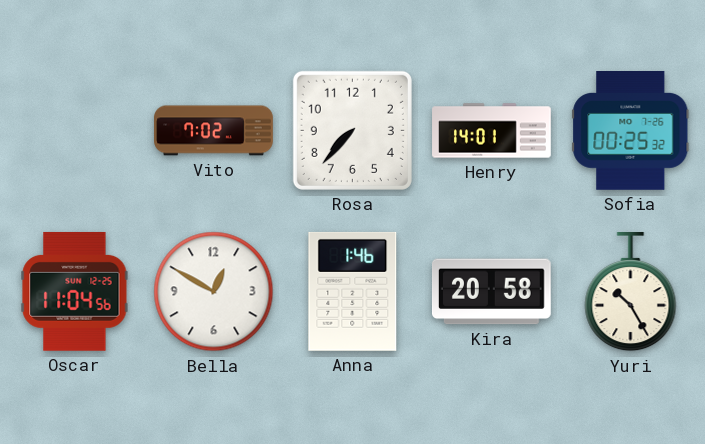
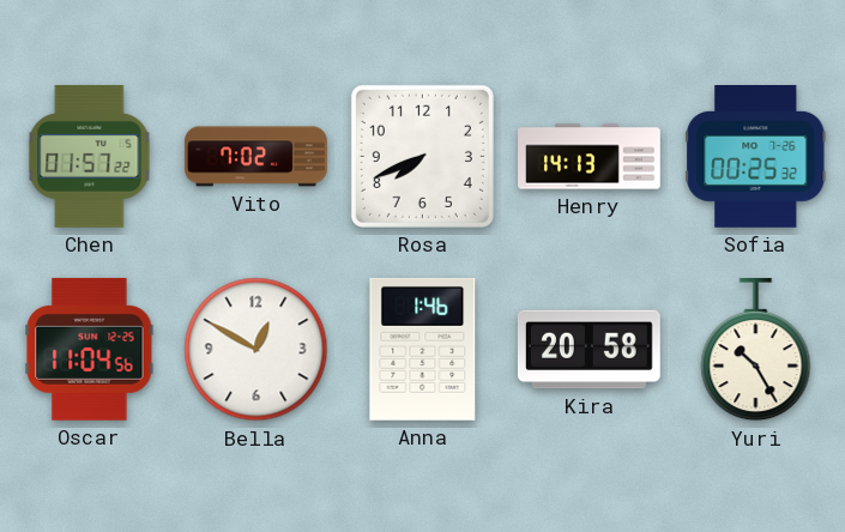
Chen: none -> 01:57
Rosa: 7:37 -> 7:41
Henry: 14:01 -> 14:13
